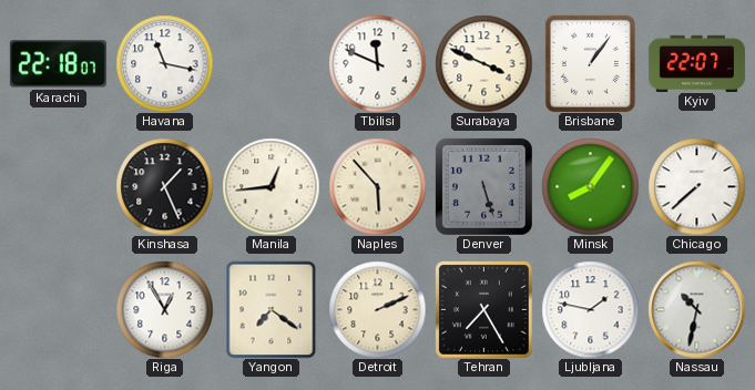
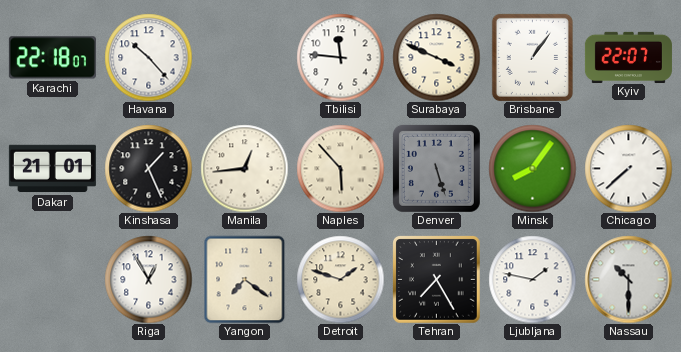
Havana: 11:17 -> 10:23
Tbilisi: 11:49 -> 11:46
Dakar: none -> 21:01
Detroit: 2:11 -> 1:48
Nassau: 10:32 -> 10:30
